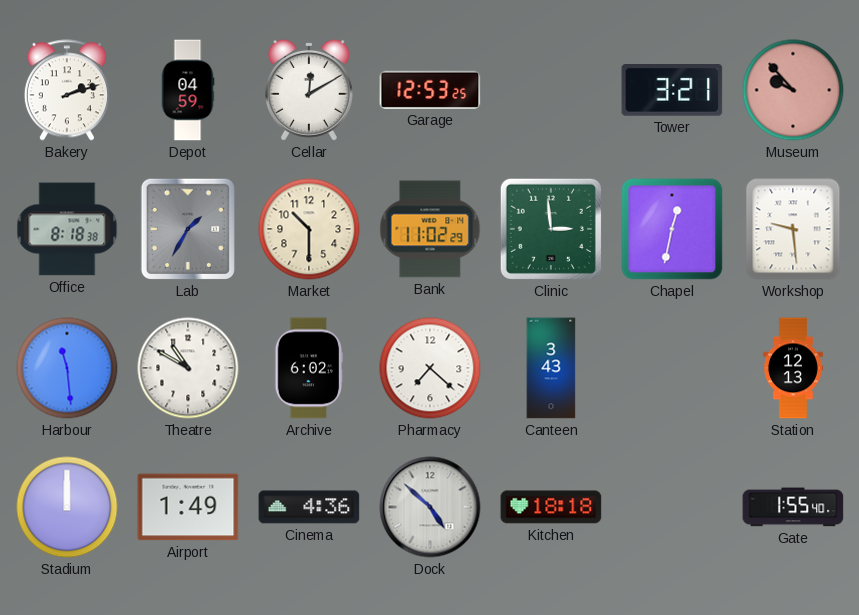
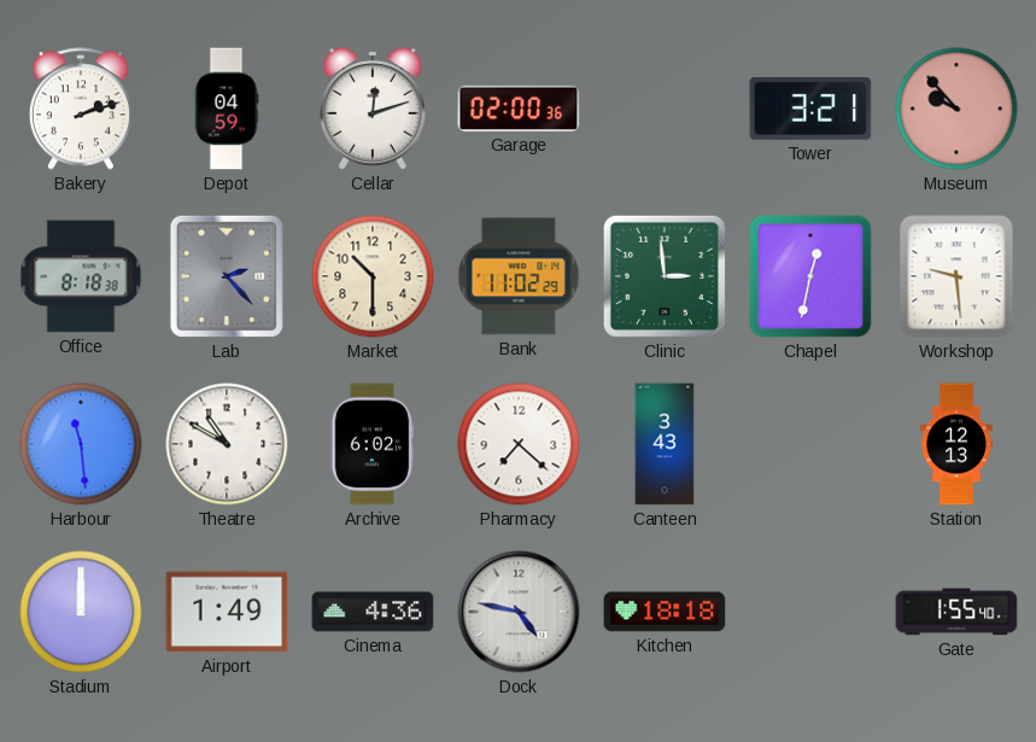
Cellar: 12:10 -> 12:12
Garage: 12:53 -> 02:00
Lab: 1:35 -> 2:23
Dock: 4:52 -> 4:47
